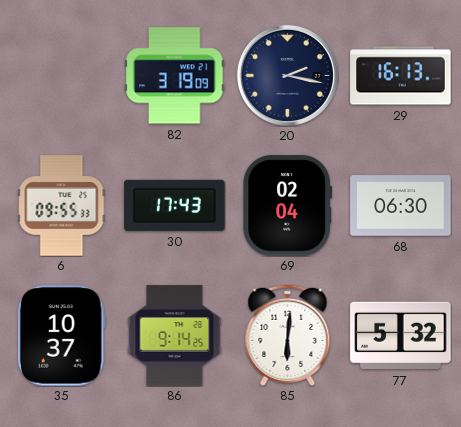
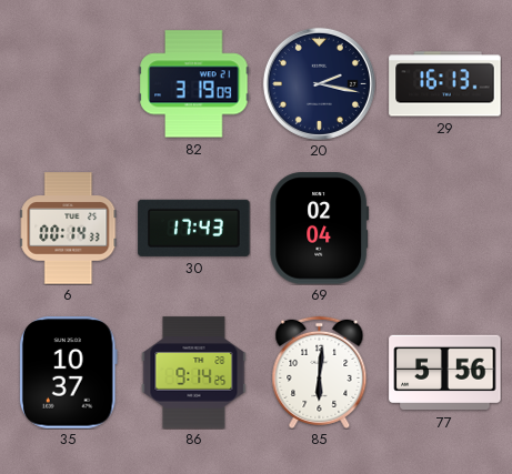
6: 09:55 -> 00:14
68: 06:30 -> none
77: 5:32 -> 5:56
